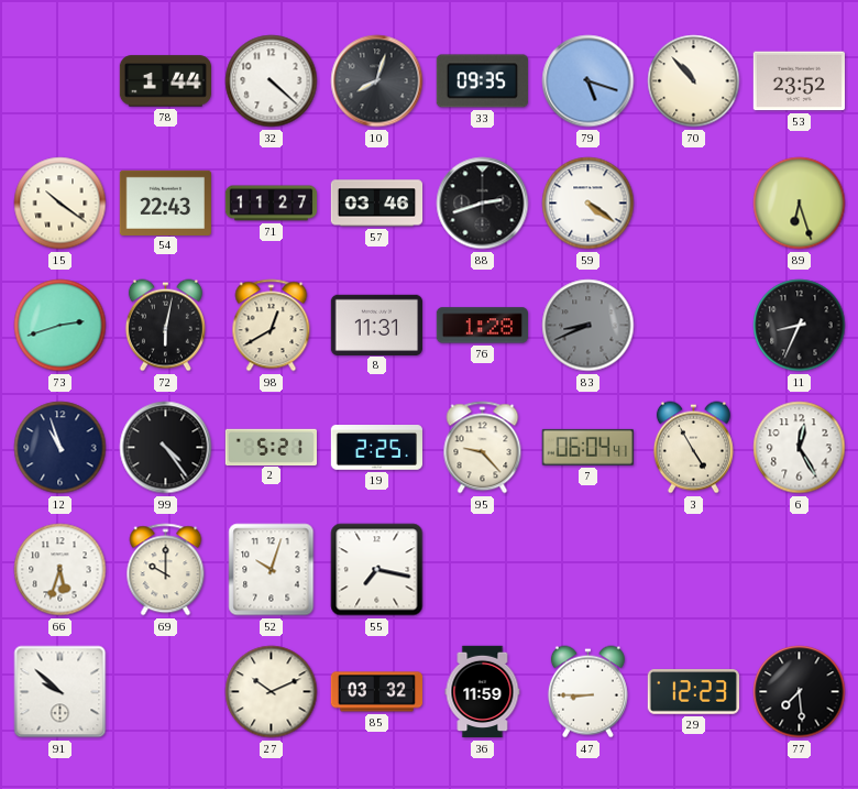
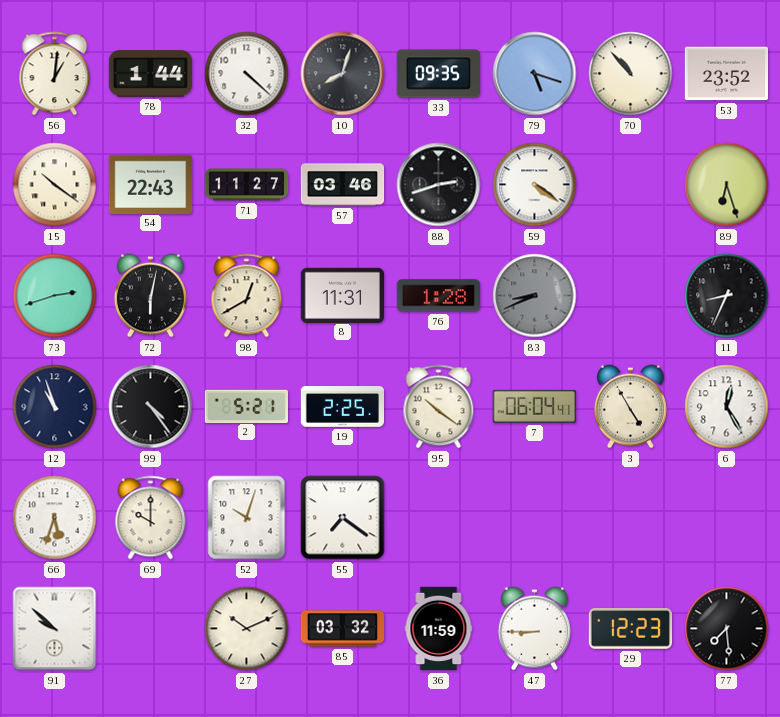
56: none -> 1:01
95: 9:23 -> 10:21
55: 7:17 -> 7:21
